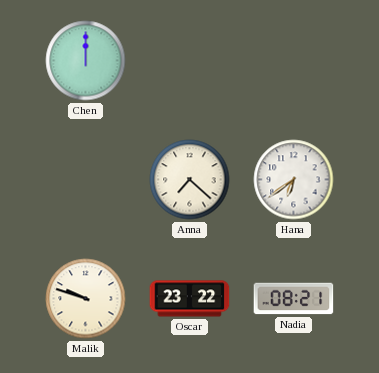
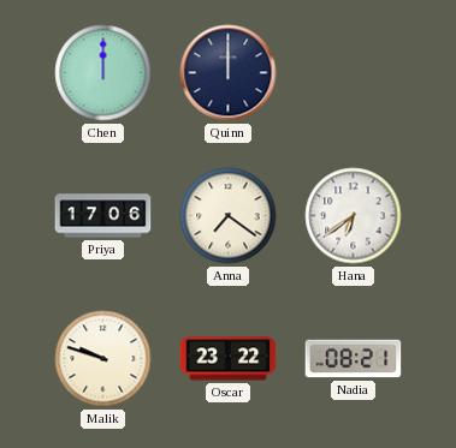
Quinn: none -> 12:00
Priya: none -> 17:06
Anna: 7:22 -> 7:21
